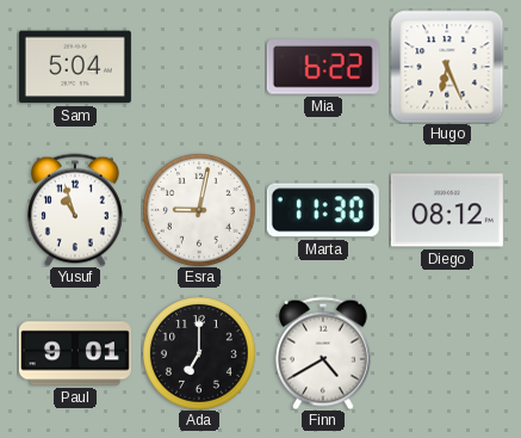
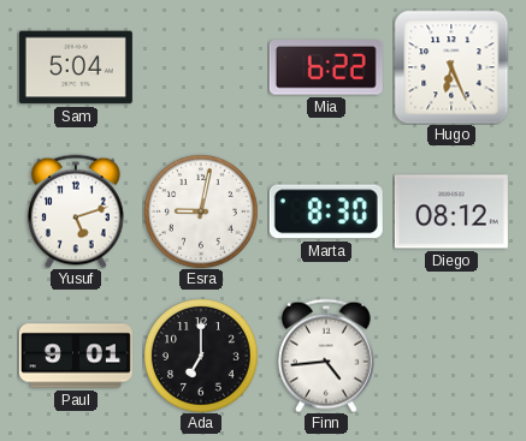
Yusuf: 10:57 -> 5:12
Marta: 11:30 -> 8:30
Finn: 4:40 -> 4:44
